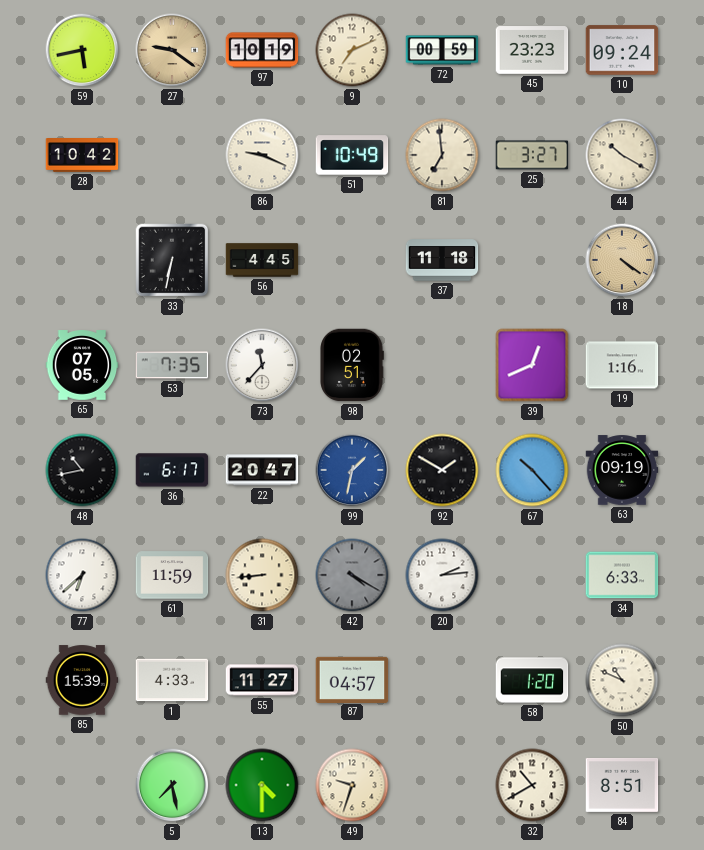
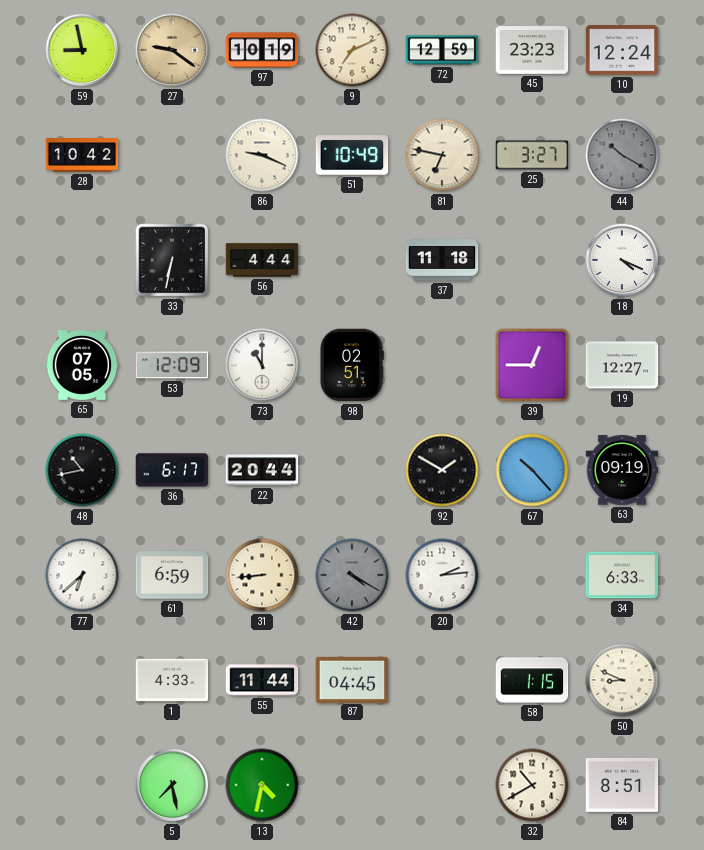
59: 5:43 -> 8:58
72: 00:59 -> 12:59
10: 09:24 -> 12:24
81: 6:59 -> 6:47
44 dial: cream -> grey
56: 4:45 -> 4:44
18: 4:21 -> 4:19
18 dial: champagne -> white
53: 7:35 -> 12:09
73: 11:37 -> 11:00
39: 12:41 -> 12:45
19: 1:16 -> 12:27
22: 20:47 -> 20:44
99: 1:32 -> none
61: 11:59 -> 6:59
85: 15:39 -> none
55: 11:27 -> 11:44
87: 04:57 -> 04:45
58: 1:20 -> 1:15
50: 10:49 -> 8:49
13: 4:30 -> 4:32
49: 9:33 -> none
